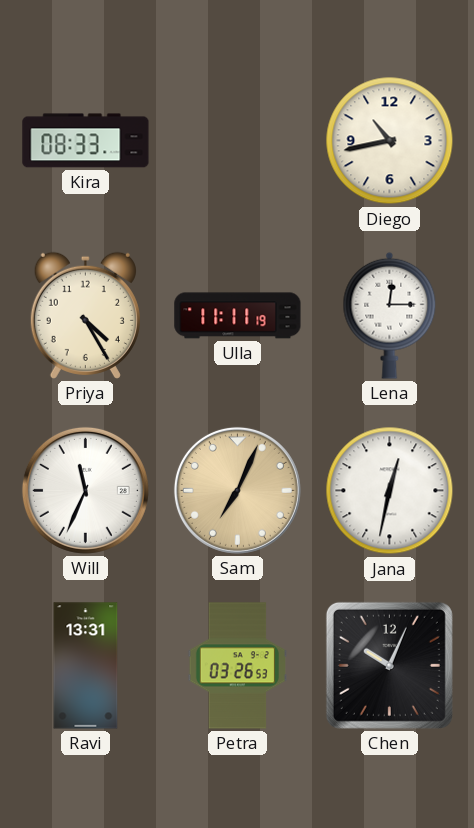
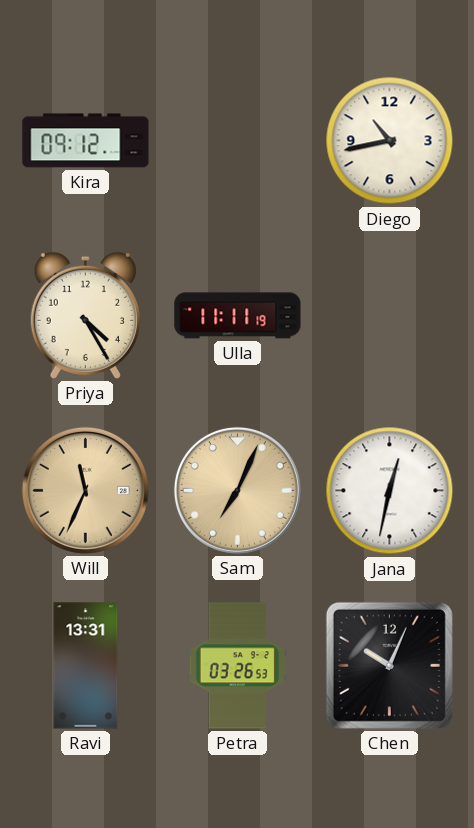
Kira: 08:33 -> 09:12
Lena: 12:15 -> none
Will dial: white -> champagne
